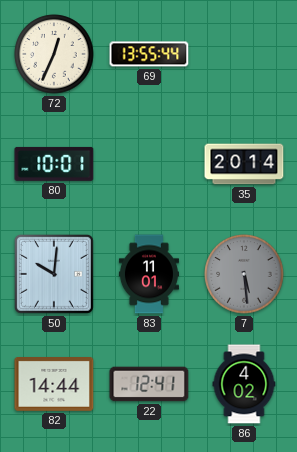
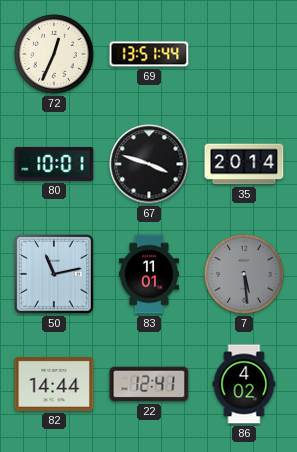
69: 13:55 -> 13:51
67: none -> 3:48
50: 10:01 -> 11:13
